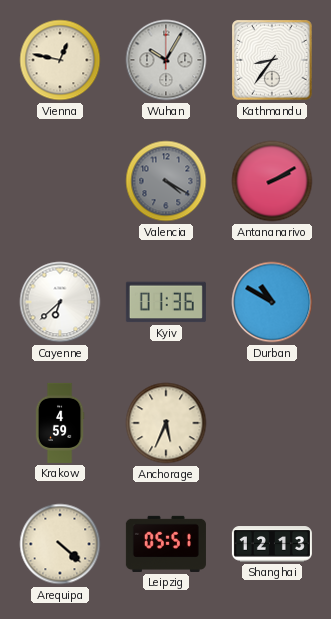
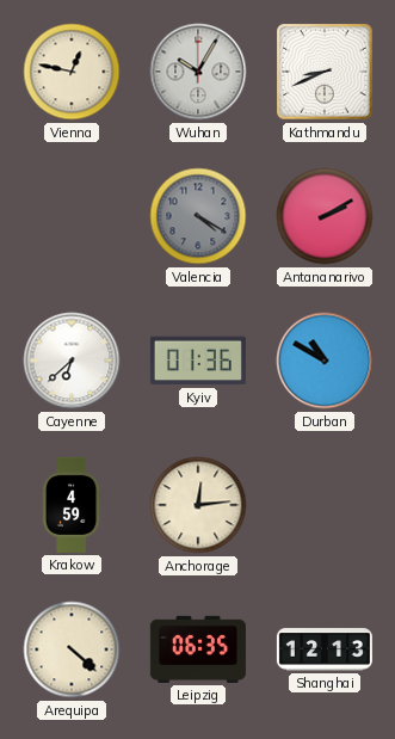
Kathmandu: 8:36 -> 8:41
Anchorage: 5:34 -> 12:14
Leipzig: 05:51 -> 06:35
